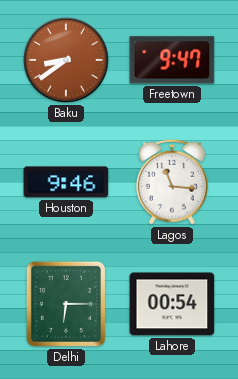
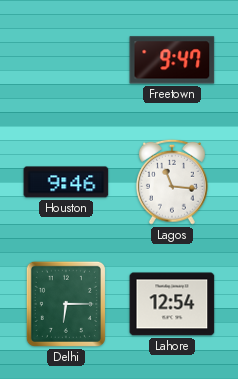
Baku: 8:39 -> none
Lahore: 00:54 -> 12:54
